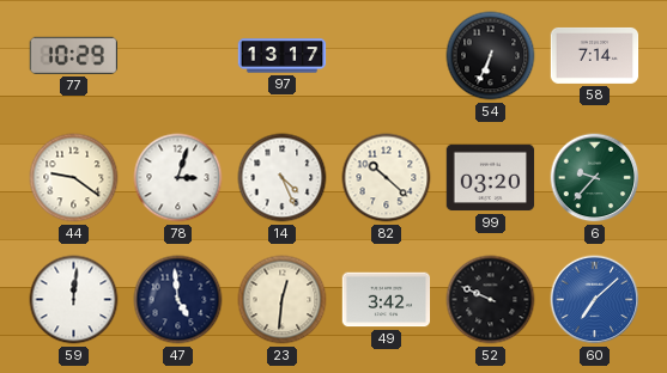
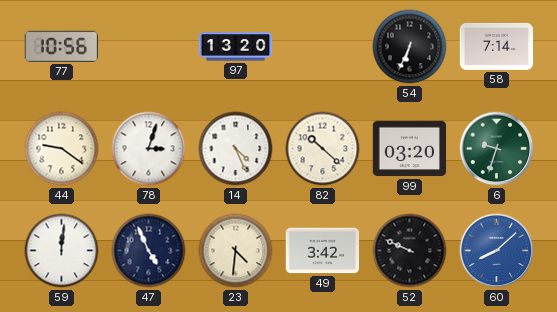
77: 10:29 -> 10:56
97: 13:17 -> 13:20
6: 9:37 -> 9:33
47: 4:59 -> 4:56
23: 12:31 -> 4:31
60: 7:08 -> 8:08
